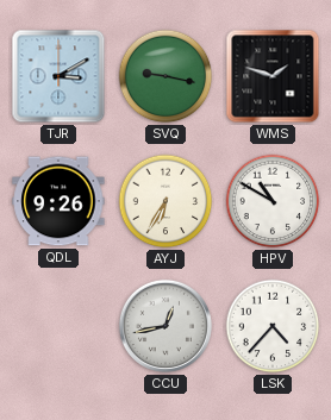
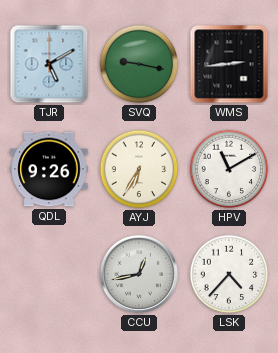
TJR: 3:10 -> 5:10
WMS: 1:48 -> 2:44
HPV: 10:50 -> 11:10
